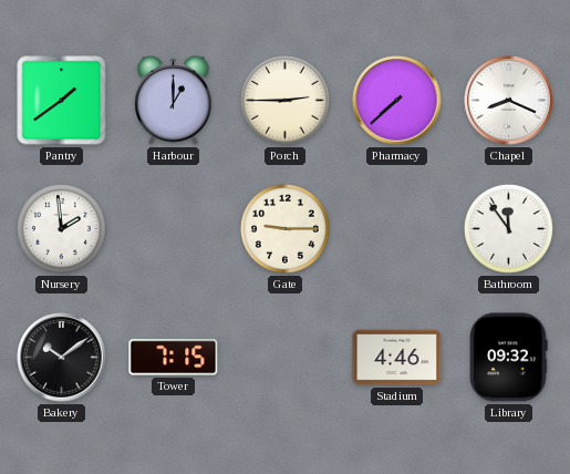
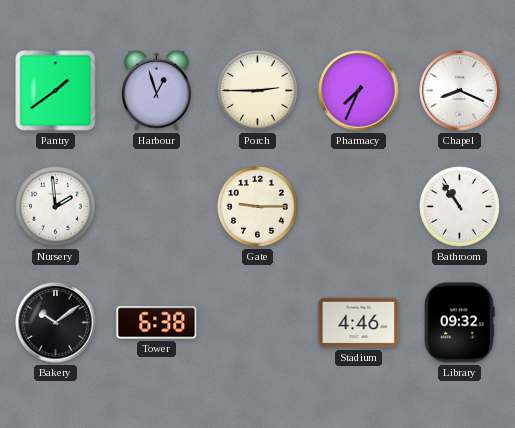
Harbour: 1:00 -> 12:57
Pharmacy: 7:38 -> 7:34
Bathroom: 11:54 -> 10:54
Tower: 7:15 -> 6:38
